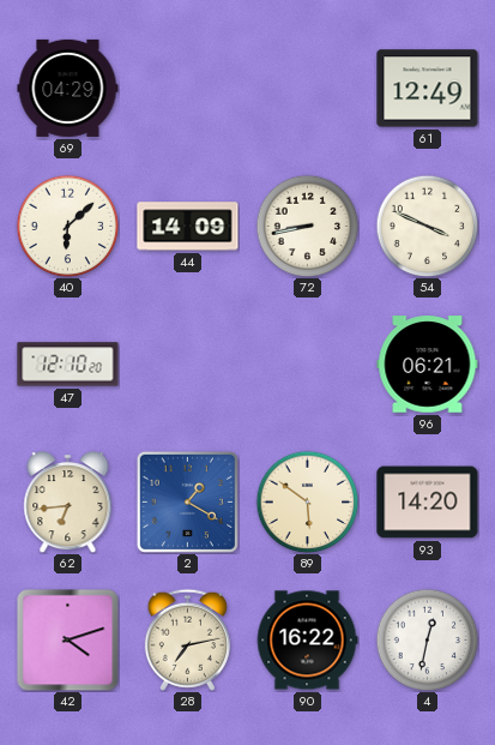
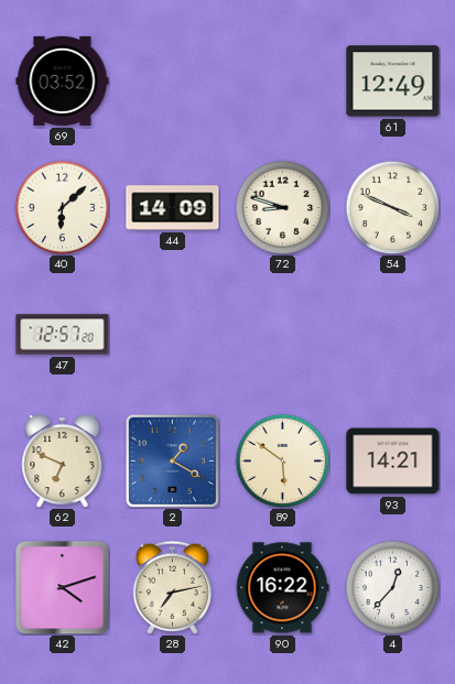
69: 04:29 -> 03:52
72: 8:43 -> 8:48
47: 12:10 -> 12:57
96: 06:21 -> none
62: 6:44 -> 6:49
93: 14:20 -> 14:21
4: 12:32 -> 12:37
